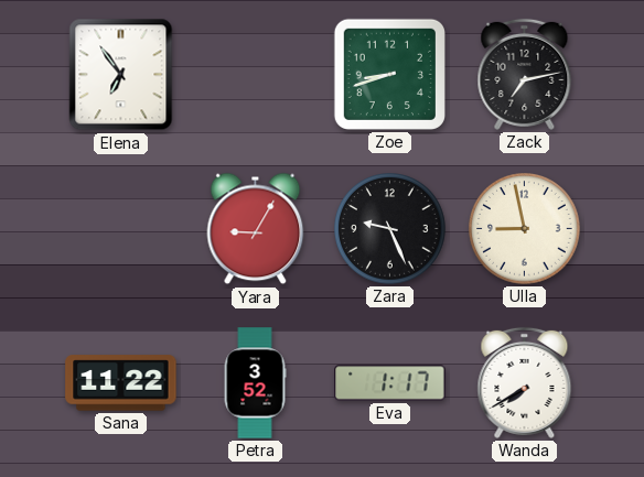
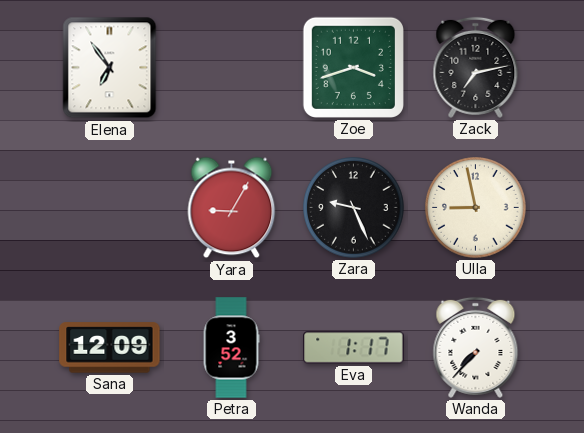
Zoe: 8:42 -> 3:42
Sana: 11:22 -> 12:09
Wanda: 7:40 -> 7:37
